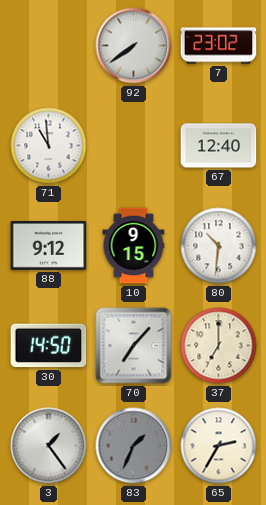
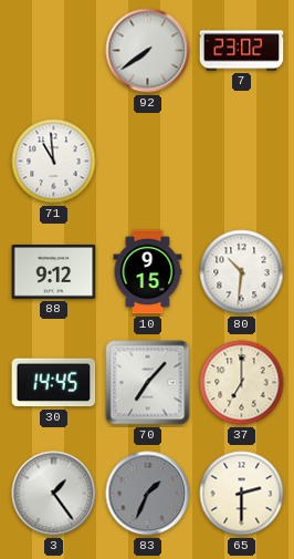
67: 12:40 -> none
30: 14:50 -> 14:45
65: 2:35 -> 2:30
